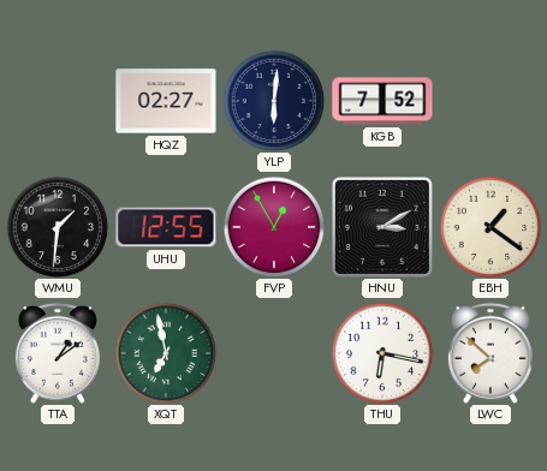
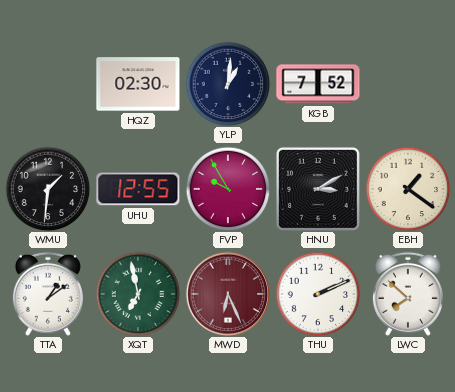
HQZ: 02:27 -> 02:30
YLP: 6:01 -> 1:01
FVP: 12:55 -> 9:55
MWD: none -> 6:26
THU: 6:17 -> 2:11
